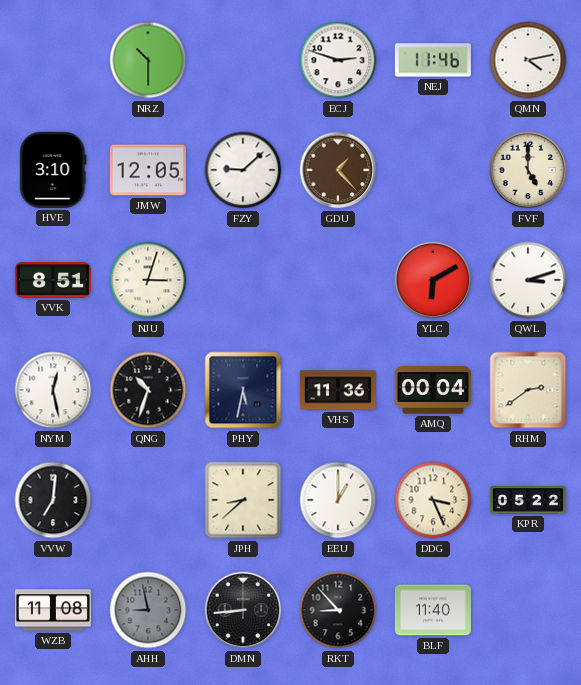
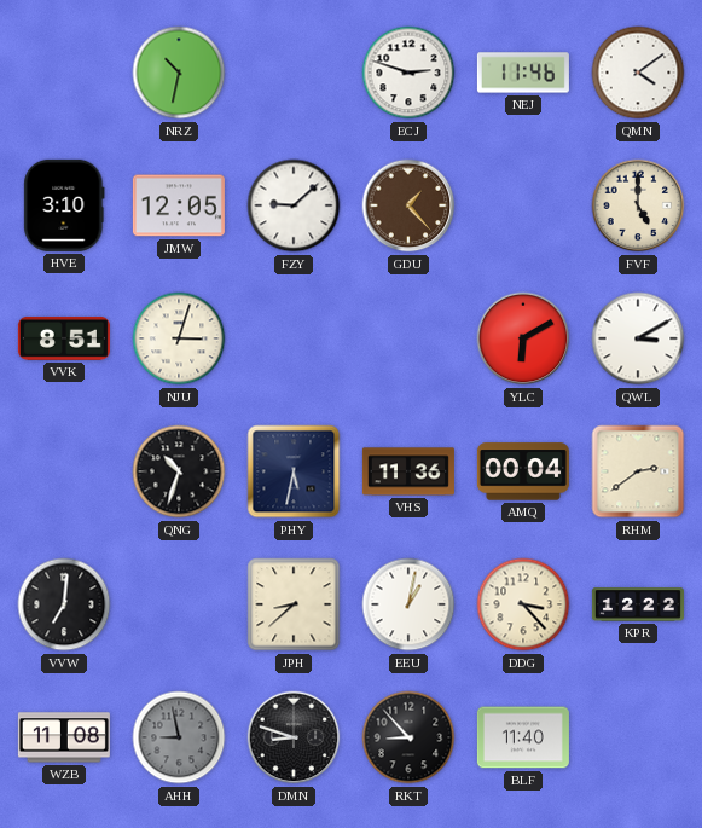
NRZ: 10:30 -> 10:32
QMN: 4:13 -> 4:09
QWL: 3:12 -> 3:10
NYM: 12:28 -> none
EEU: 1:00 -> 1:02
DDG: 3:26 -> 3:23
KPR: 05:22 -> 12:22
DMN: 8:44 -> 8:48
